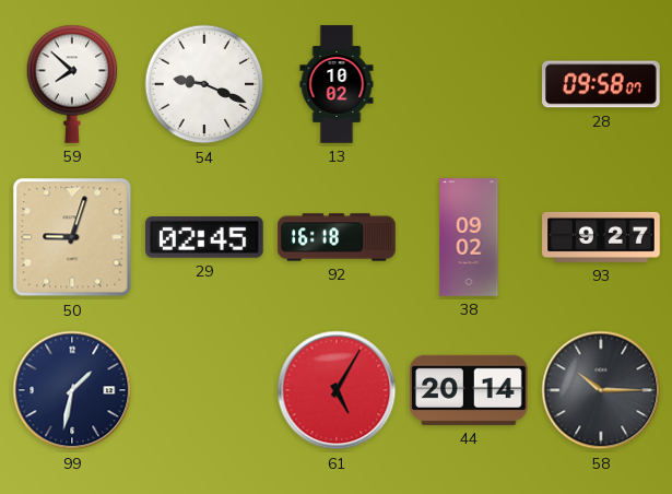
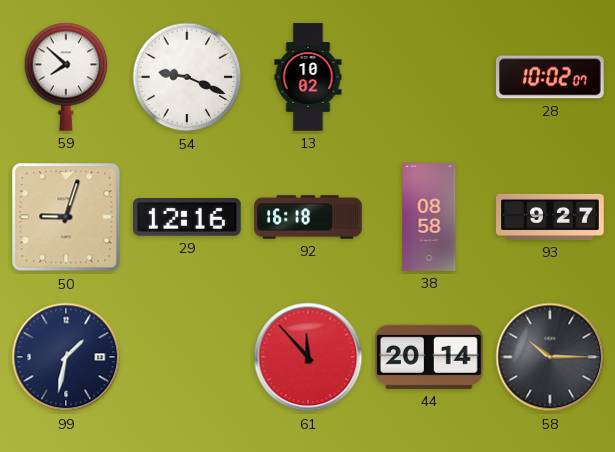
28: 09:58 -> 10:02
29: 02:45 -> 12:16
38: 09:02 -> 08:58
61: 5:05 -> 11:53
